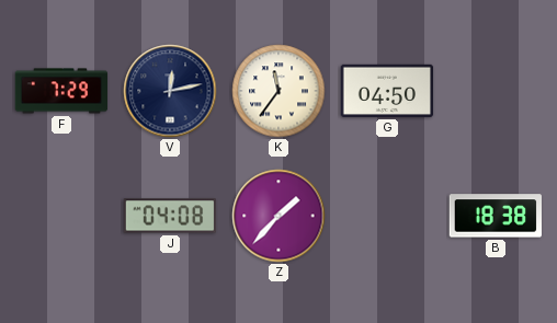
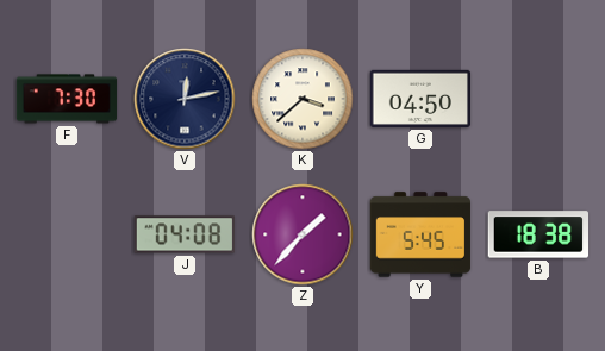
F: 7:29 -> 7:30
K: 11:36 -> 3:38
Y: none -> 5:45
